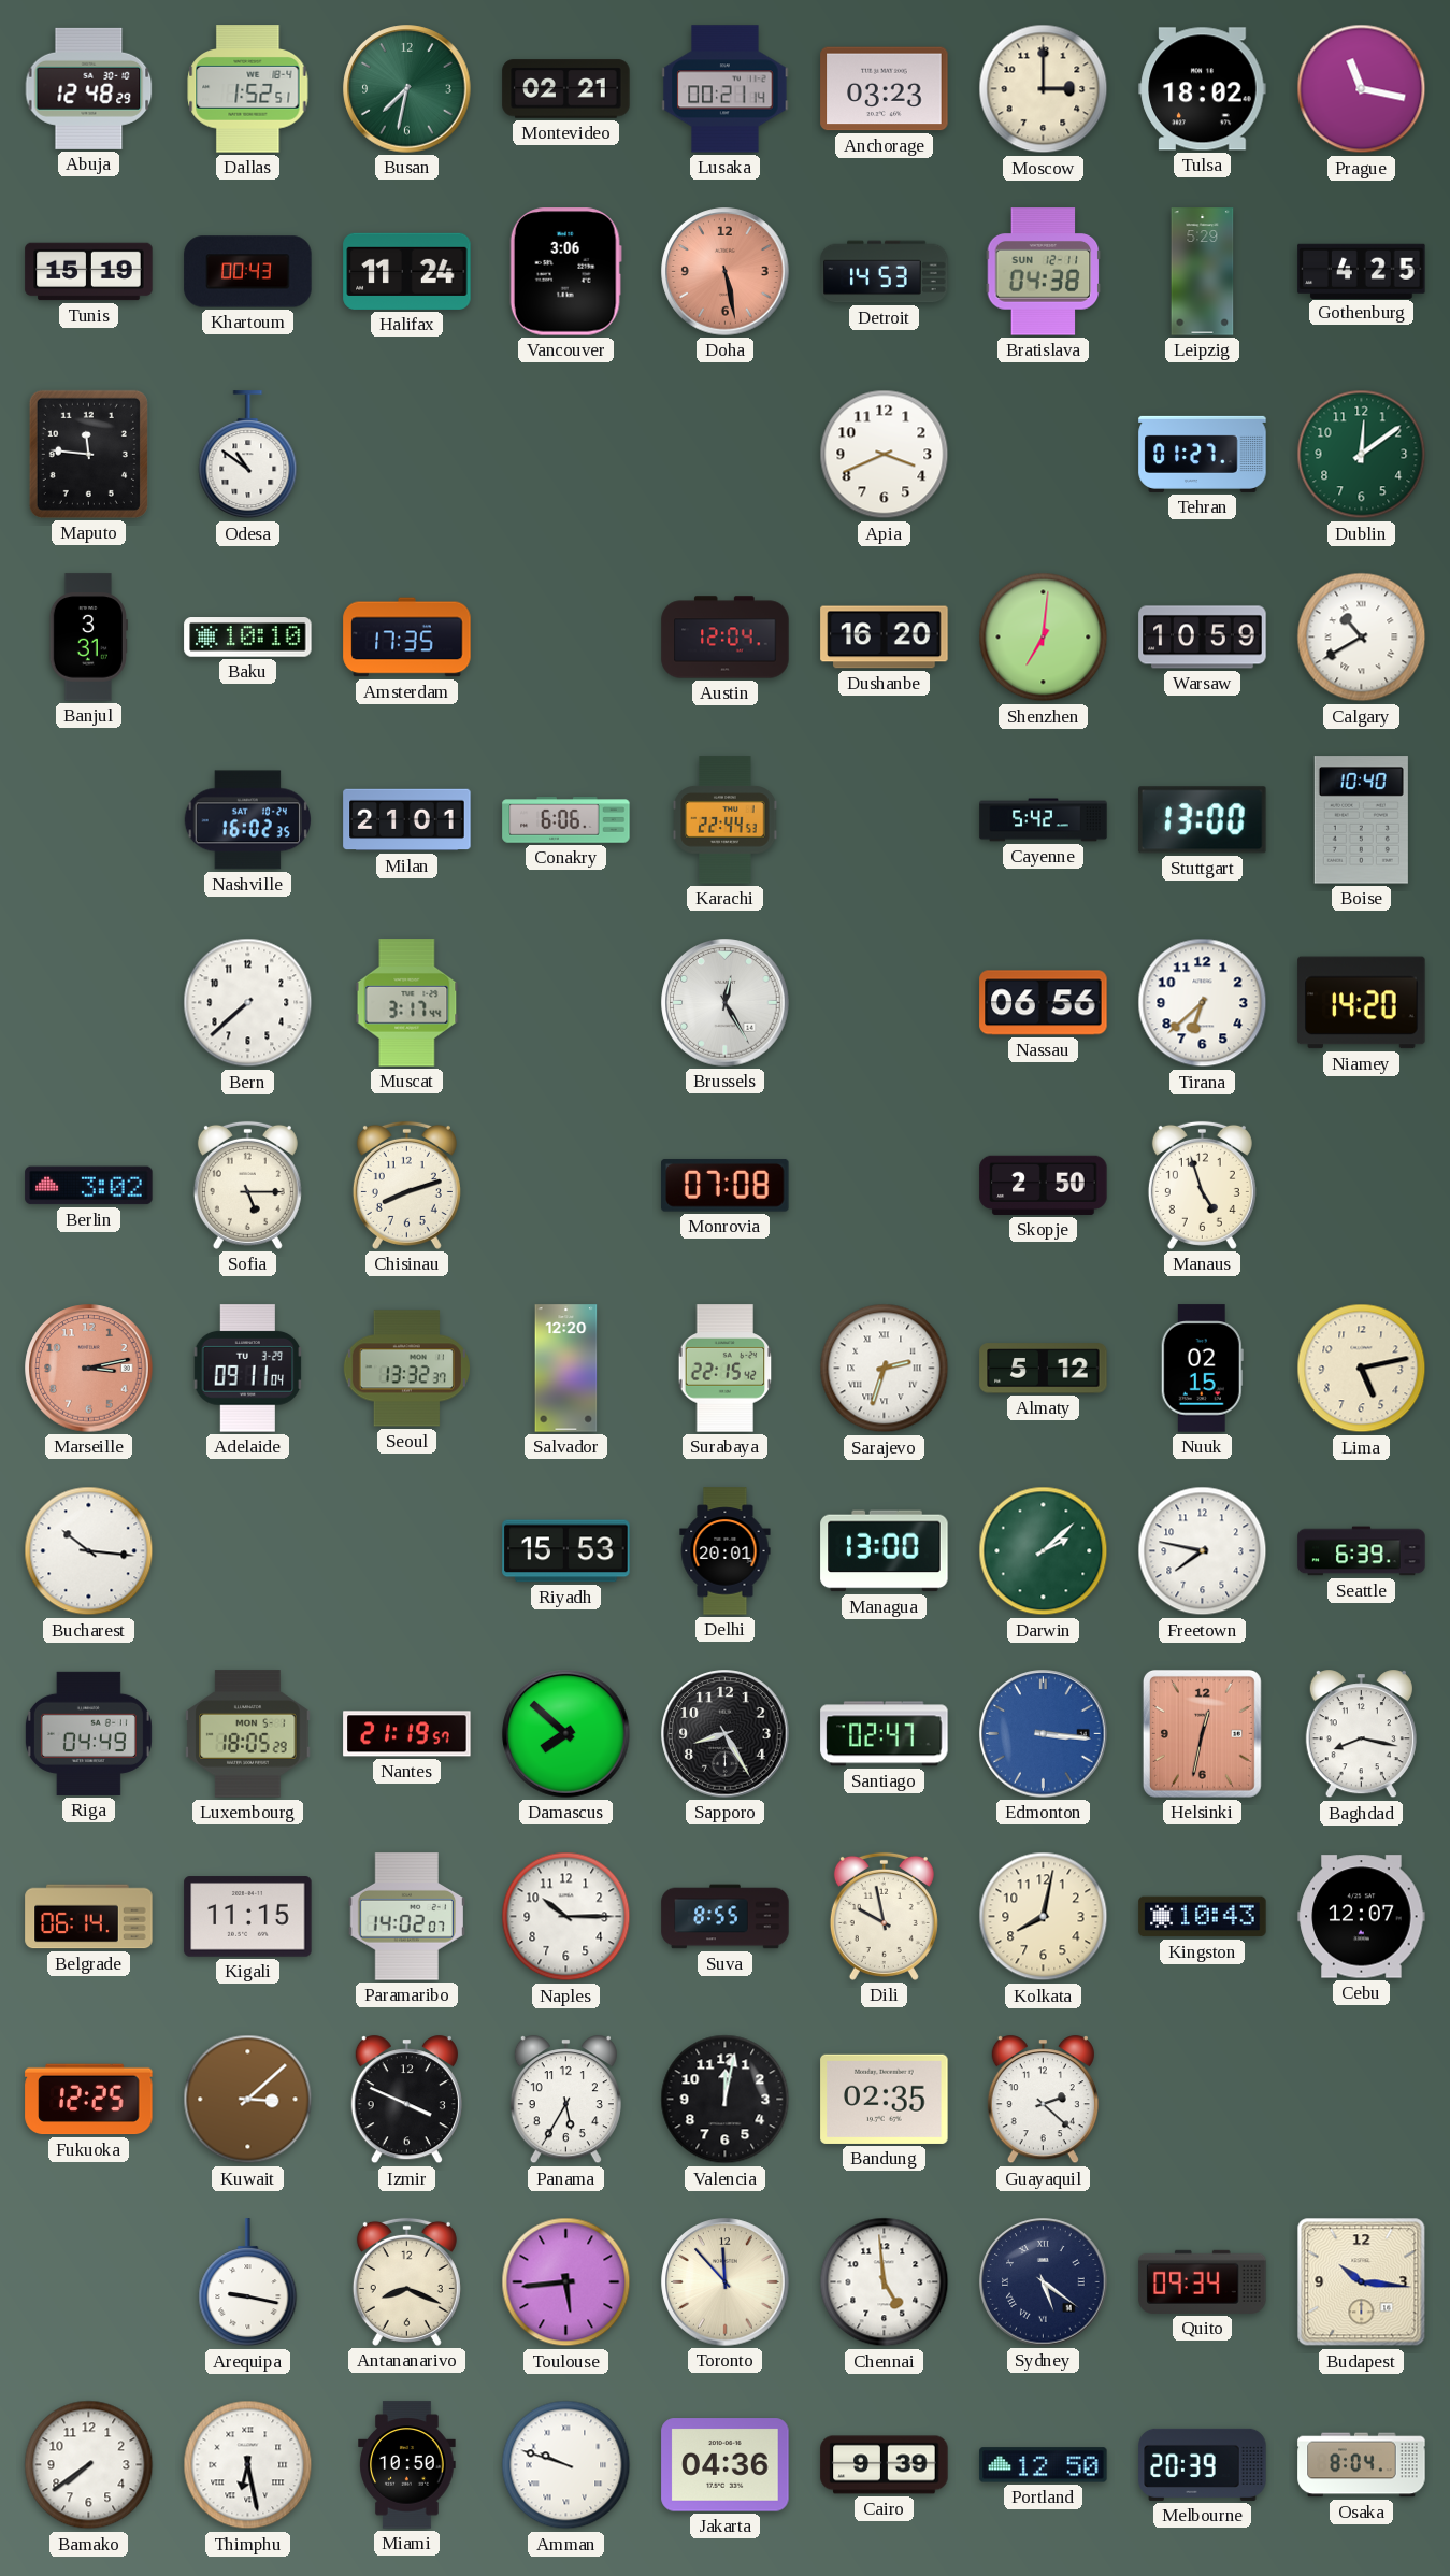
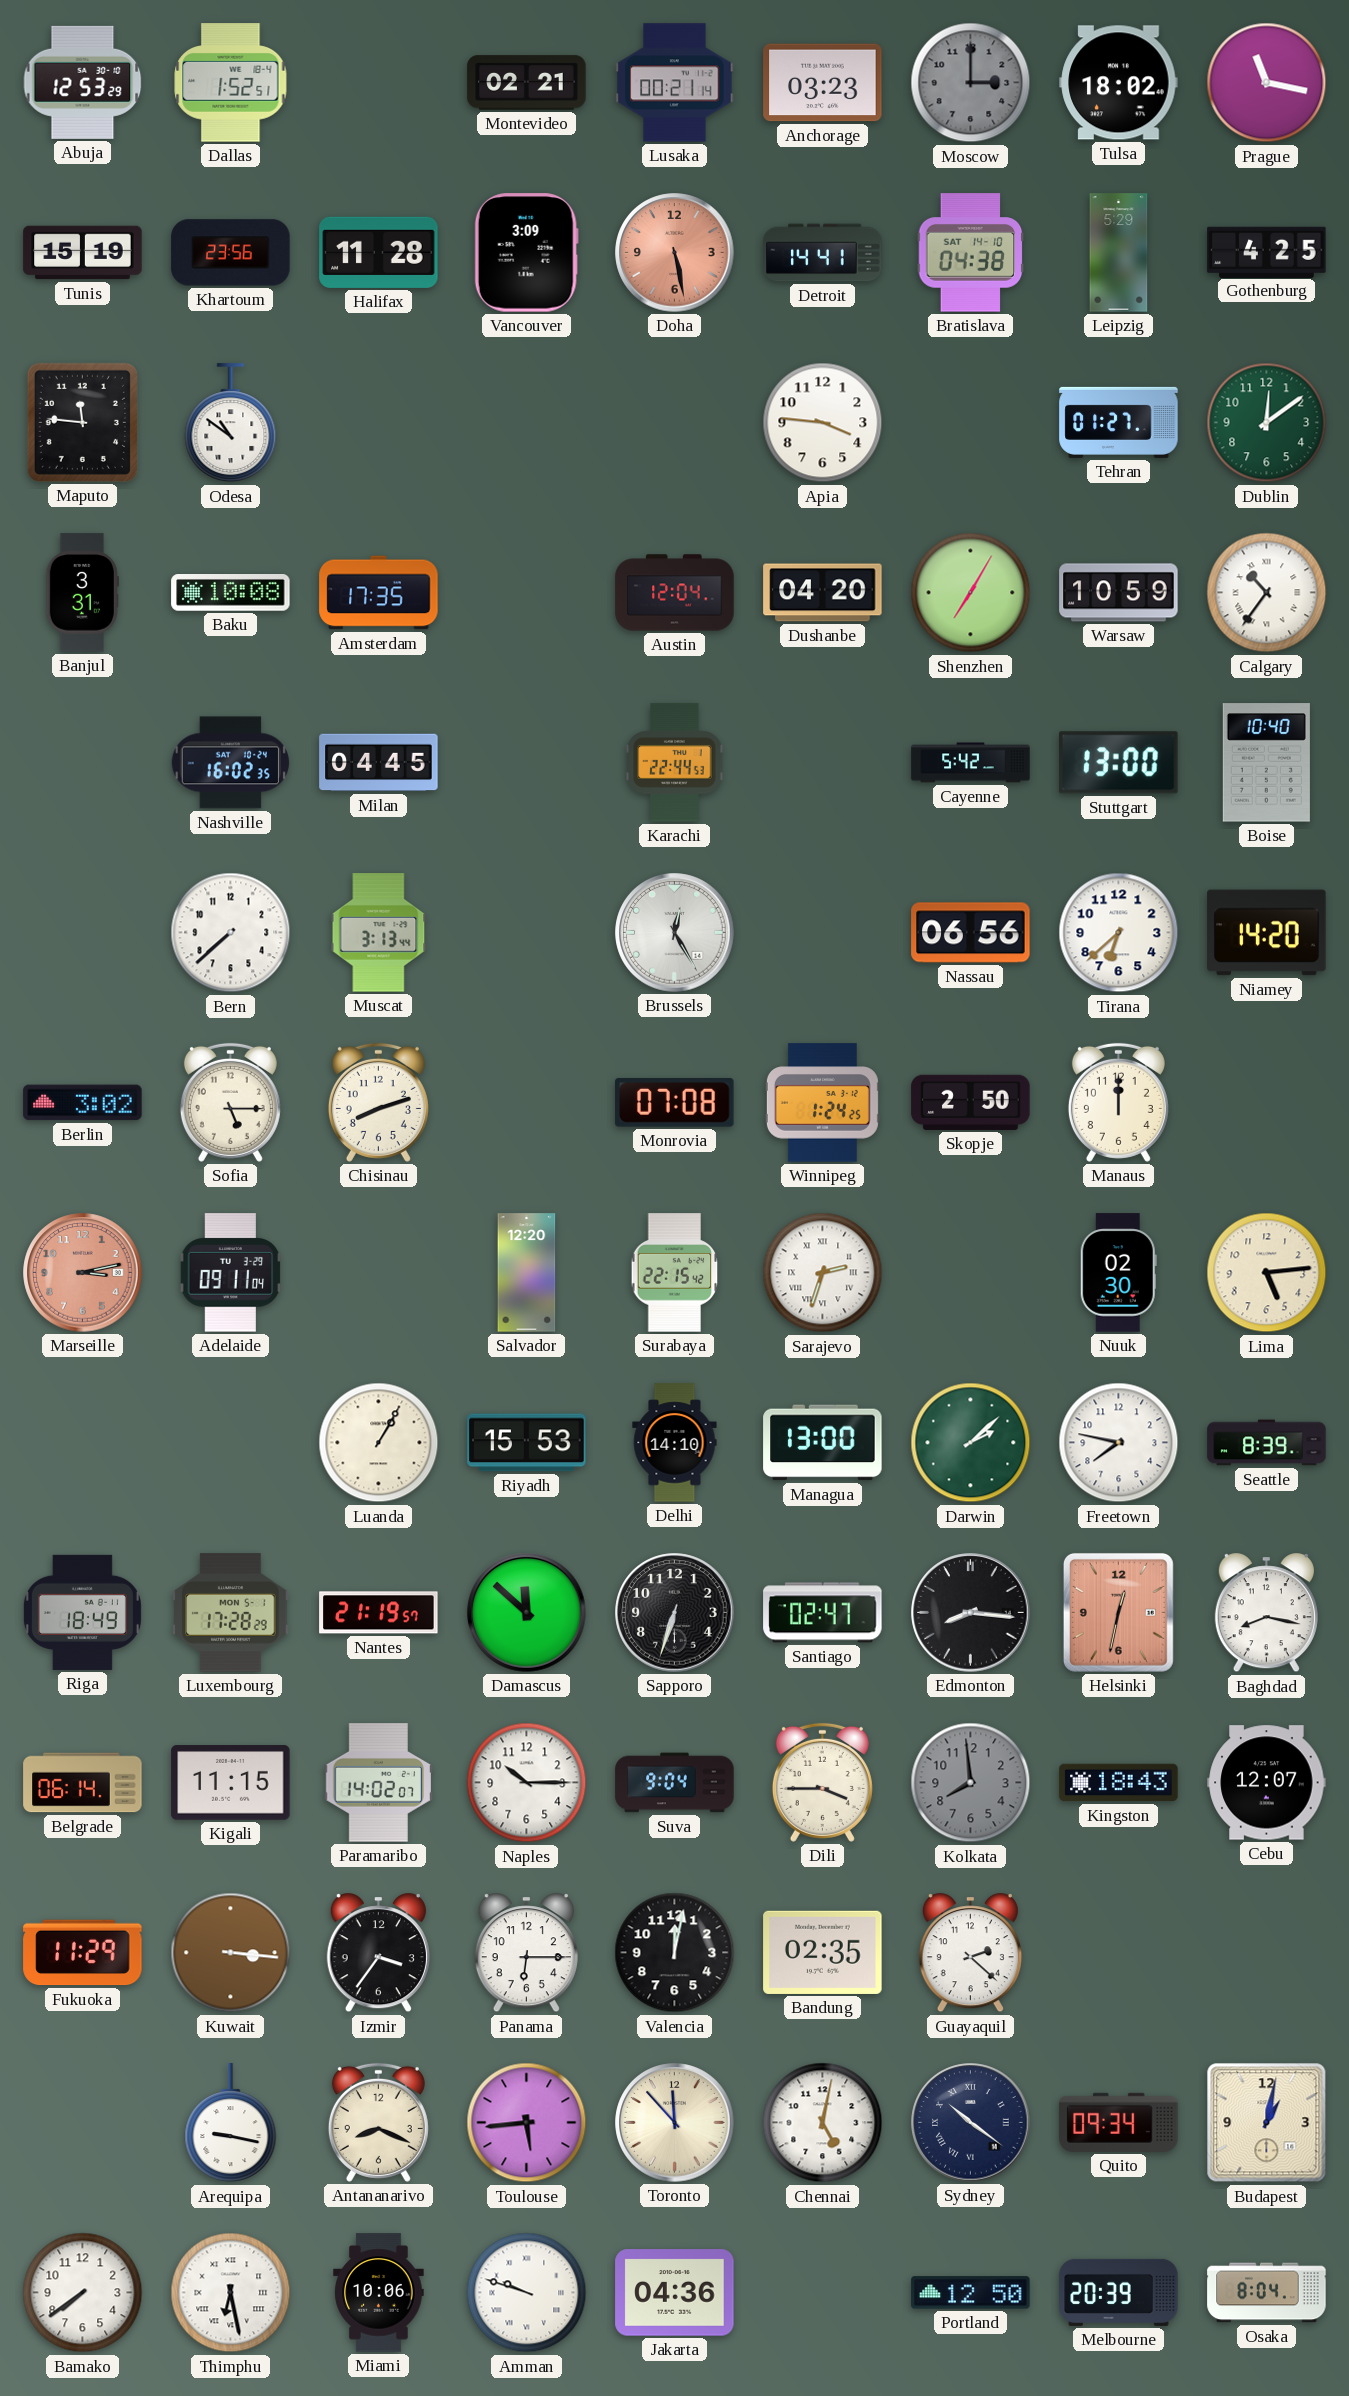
Abuja: 12:48 -> 12:53
Busan: 7:32 -> none
Moscow dial: cream -> grey
Khartoum: 00:43 -> 23:56
Halifax: 11:24 -> 11:28
Vancouver: 3:06 -> 3:09
Detroit: 14:53 -> 14:41
Bratislava date: SUN 12-11 -> SAT 14-10
Apia: 3:41 -> 3:46
Baku: 10:10 -> 10:08
Dushanbe: 16:20 -> 04:20
Shenzhen: 7:01 -> 7:05
Calgary: 10:40 -> 10:36
Milan: 21:01 -> 04:45
Conakry: 6:06 -> none
Muscat: 3:17 -> 3:13
Winnipeg: none -> 1:24
Manaus: 4:57 -> 12:00
Seoul: 13:32 -> none
Almaty: 5:12 -> none
Nuuk: 02:15 -> 02:30
Lima: 5:13 -> 5:14
Bucharest: 10:16 -> none
Luanda: none -> 1:05
Delhi: 20:01 -> 14:10
Seattle: 6:39 -> 8:39
Riga: 04:49 -> 18:49
Luxembourg: 18:05 -> 17:28
Damascus: 7:52 -> 11:52
Sapporo: 8:25 -> 6:33
Edmonton: 3:16 -> 8:16
Edmonton dial: blue -> black
Suva: 8:55 -> 9:04
Dili: 9:58 -> 3:45
Kolkata: 8:02 -> 7:59
Kolkata dial: cream -> grey
Kingston: 10:43 -> 18:43
Fukuoka: 12:25 -> 11:29
Kuwait: 3:08 -> 3:16
Izmir: 3:49 -> 3:36
Panama: 5:35 -> 6:15
Chennai: 4:59 -> 5:02
Sydney: 5:21 -> 10:21
Budapest: 10:16 -> 1:02
Miami: 10:50 -> 10:06
Cairo: 9:39 -> none
